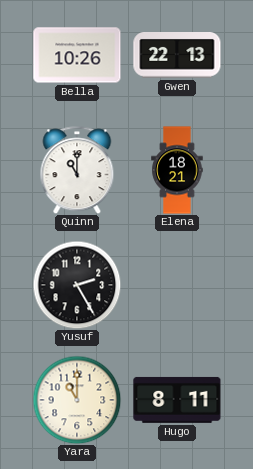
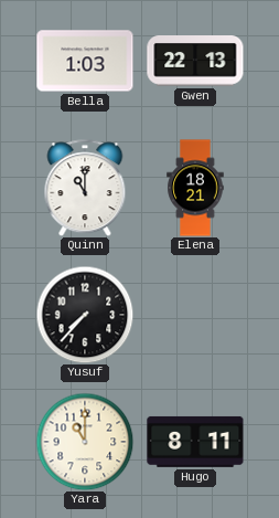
Bella: 10:26 -> 1:03
Yusuf: 2:25 -> 7:37
